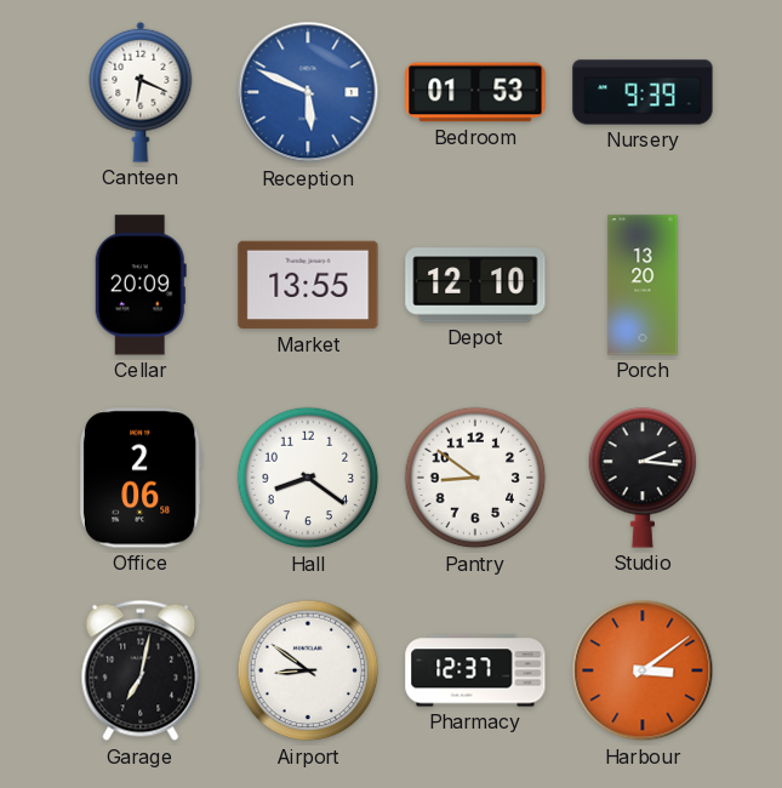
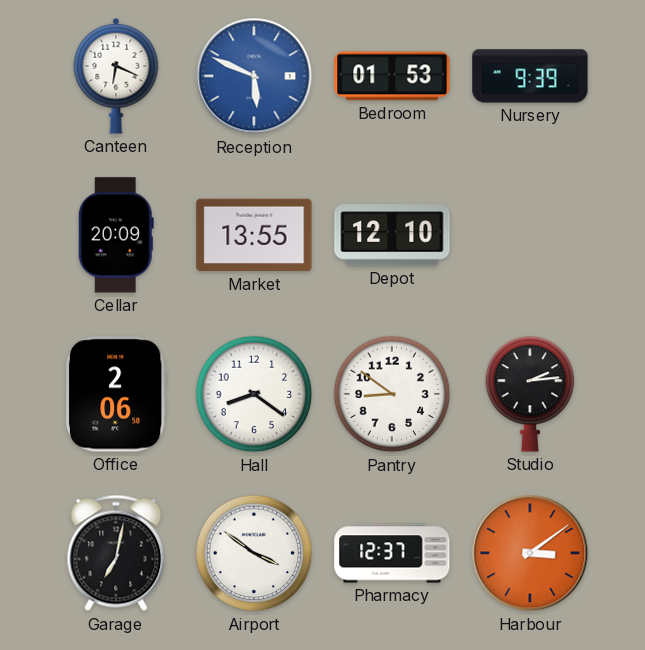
Porch: 13:20 -> none
Studio: 2:16 -> 2:14
Airport: 8:51 -> 3:51
